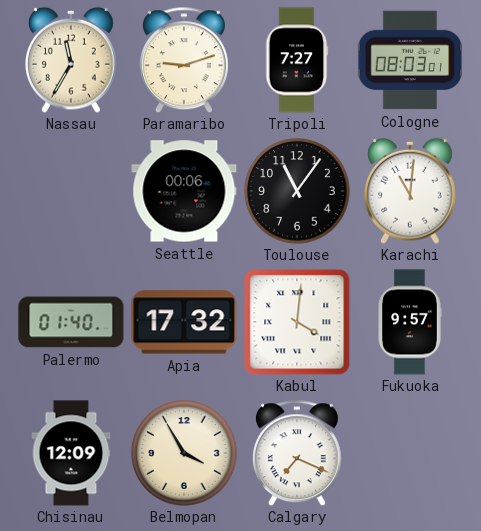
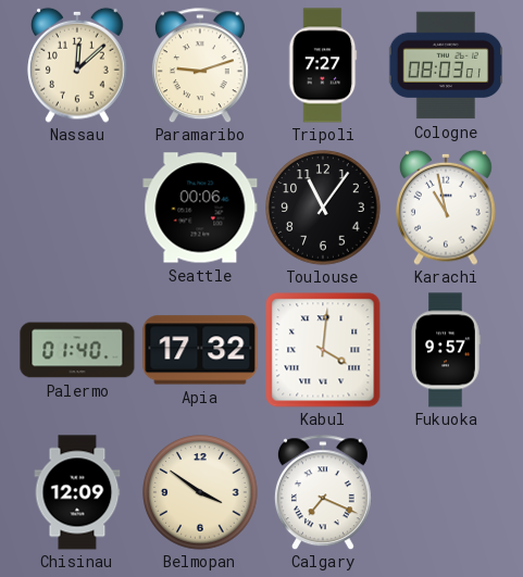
Nassau: 11:35 -> 12:08
Karachi: 11:01 -> 10:58
Belmopan: 3:55 -> 3:51
